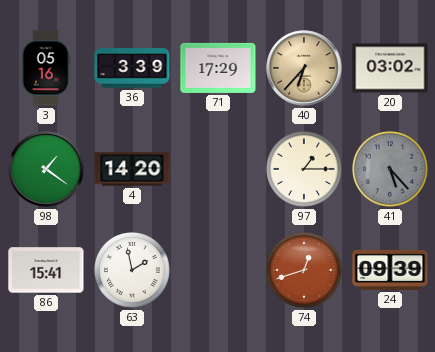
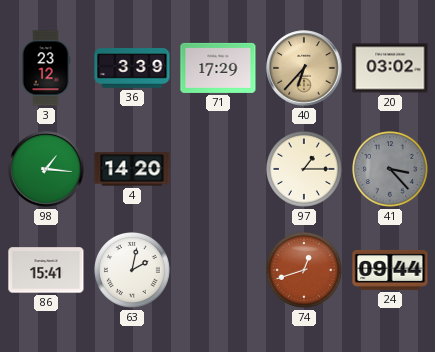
3: 05:16 -> 23:12
98: 1:21 -> 1:16
41: 5:23 -> 3:23
63: 1:58 -> 2:02
24: 09:39 -> 09:44
